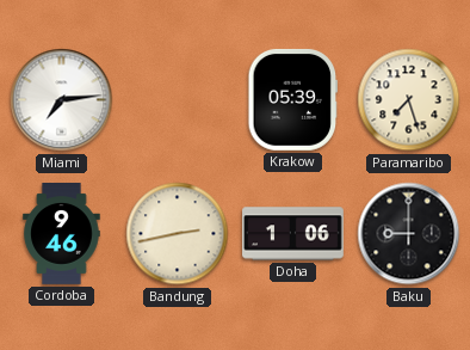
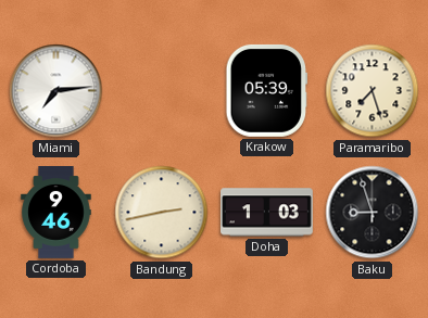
Doha: 1:06 -> 1:03
Baku: 9:00 -> 8:57
